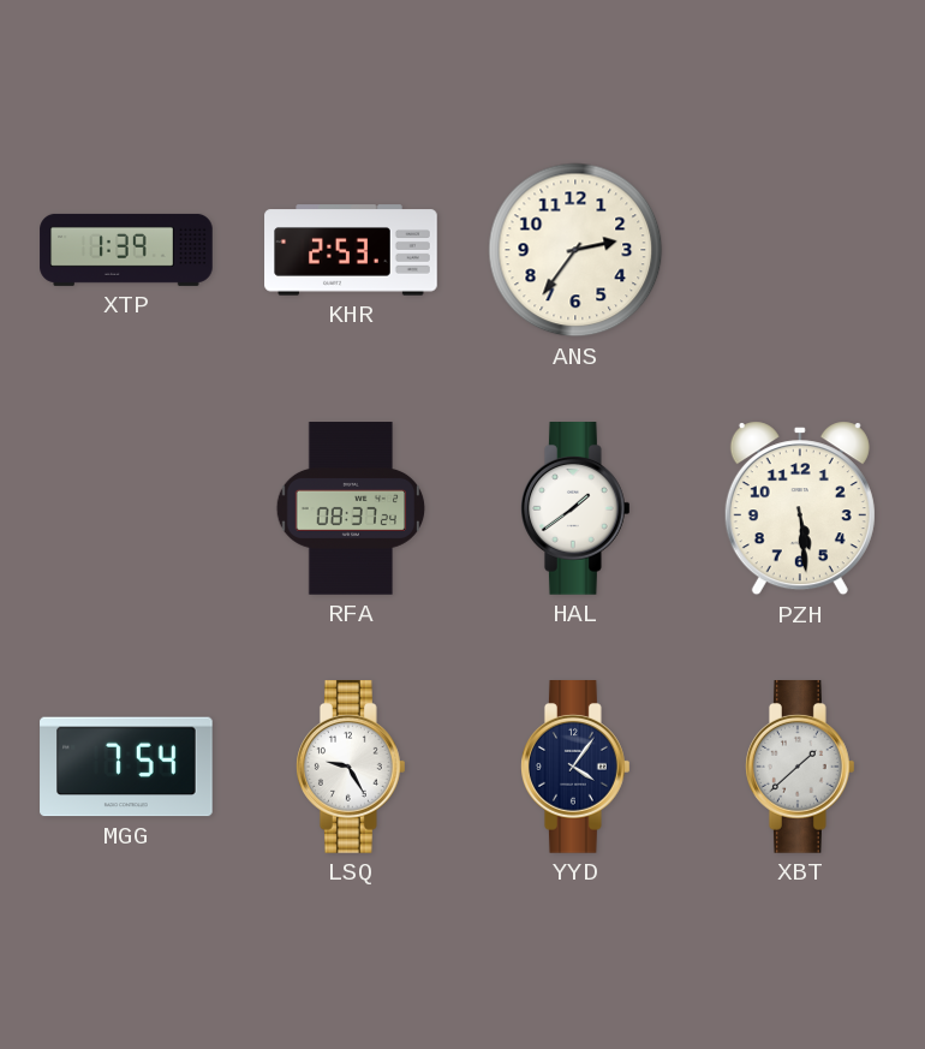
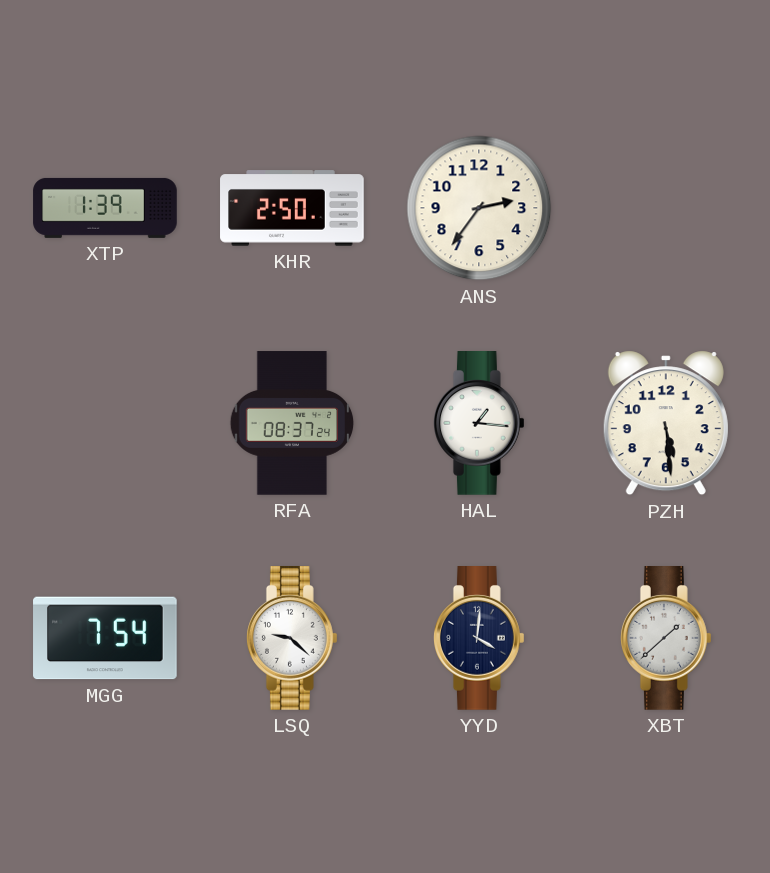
KHR: 2:53 -> 2:50
HAL: 1:39 -> 1:16
LSQ: 9:25 -> 9:22
YYD: 4:06 -> 4:01
